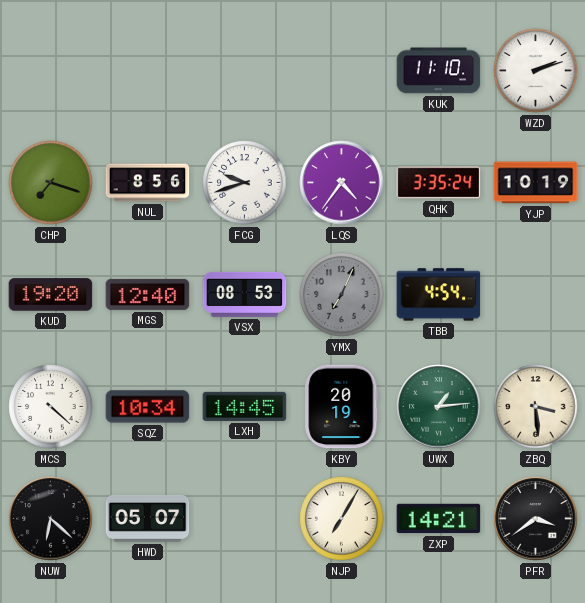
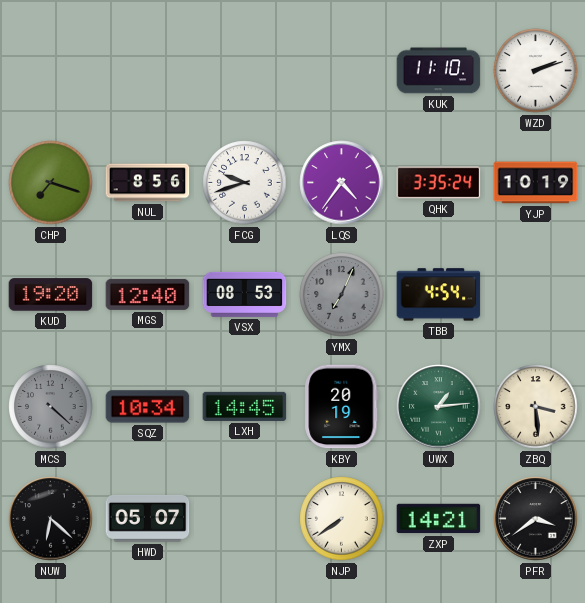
MCS dial: white -> grey
NJP: 7:05 -> 7:39
